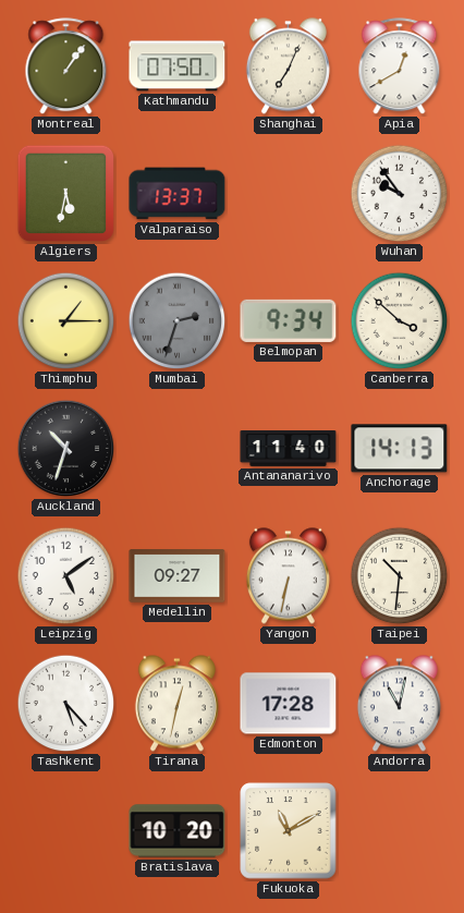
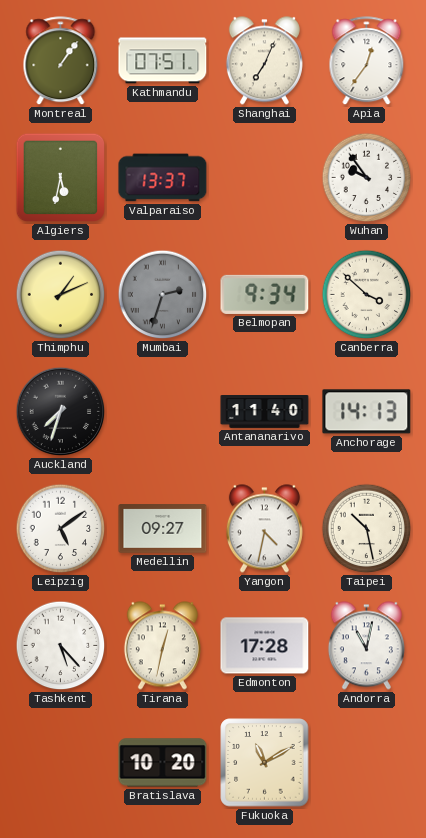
Kathmandu: 07:50 -> 07:51
Apia: 12:40 -> 12:36
Thimphu: 1:15 -> 1:11
Auckland: 10:33 -> 7:33
Yangon: 6:32 -> 4:32
Taipei: 10:31 -> 10:28
